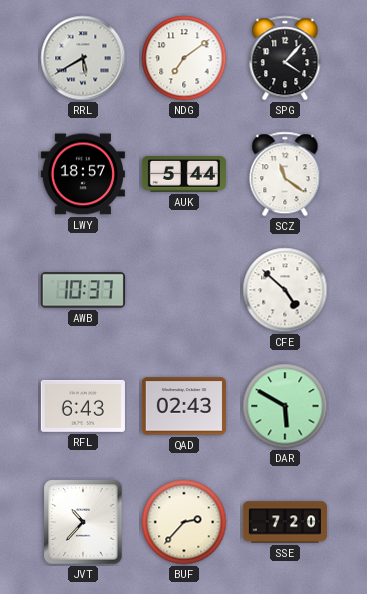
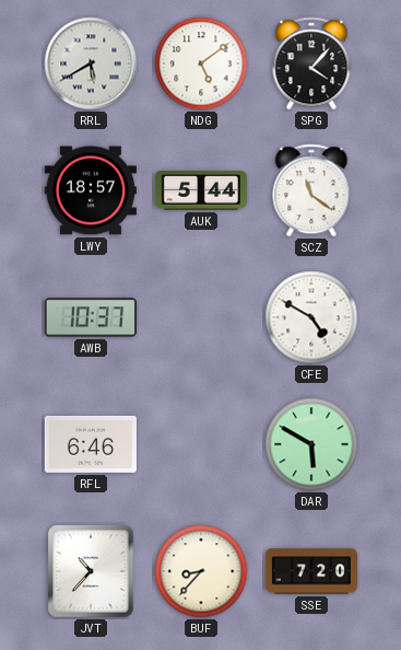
NDG: 7:09 -> 5:09
CFE: 4:52 -> 4:50
RFL: 6:43 -> 6:46
QAD: 02:43 -> none
BUF: 2:37 -> 8:37
